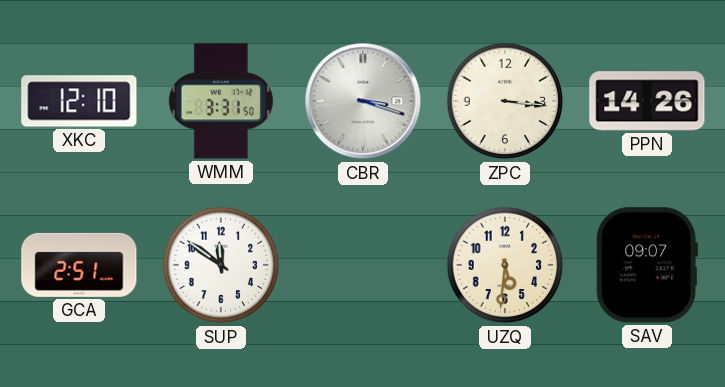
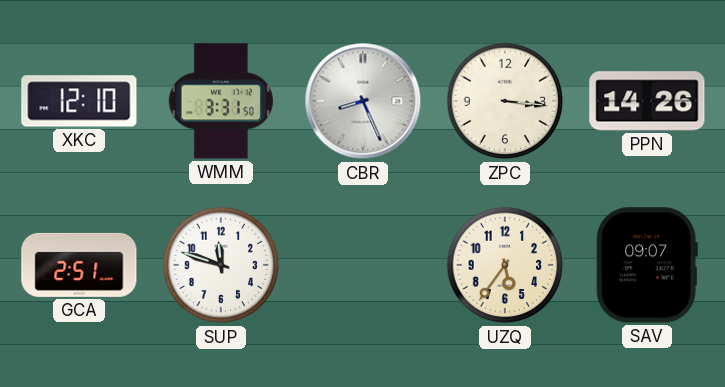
CBR: 3:18 -> 8:26
SUP: 11:51 -> 11:48
UZQ: 5:31 -> 5:36
